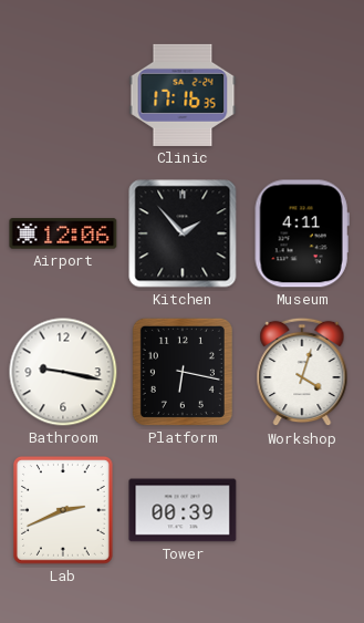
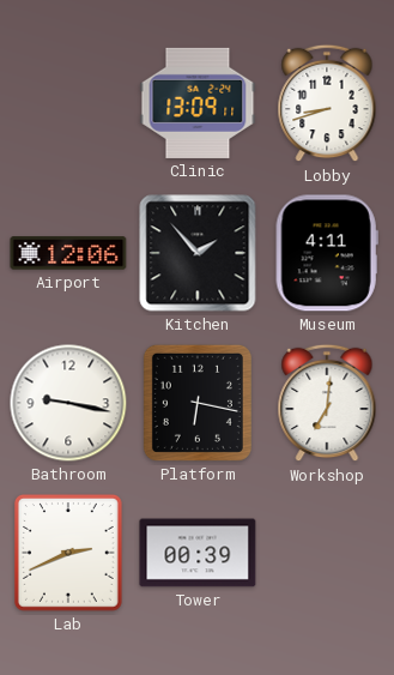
Clinic: 17:16 -> 13:09
Lobby: none -> 8:42
Workshop: 4:03 -> 7:01
